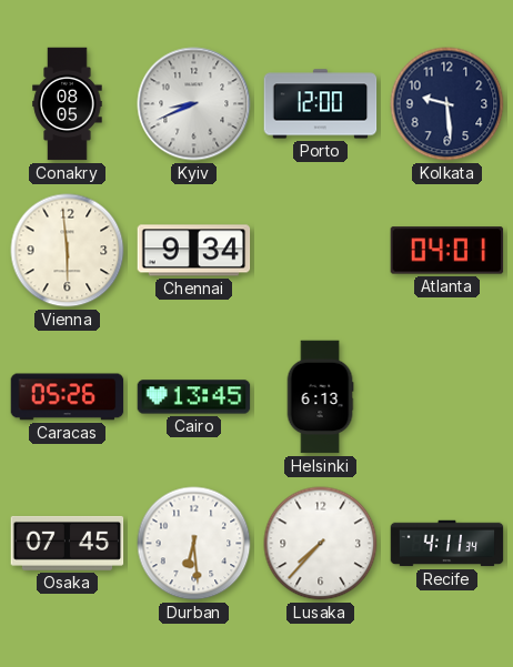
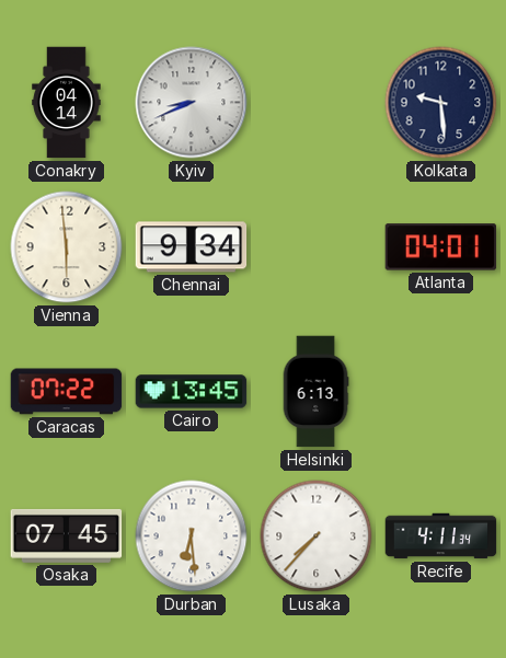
Conakry: 08:05 -> 04:14
Porto: 12:00 -> none
Caracas: 05:26 -> 07:22
